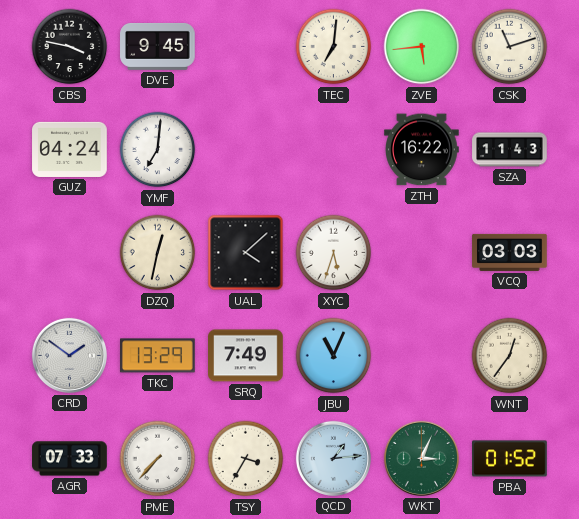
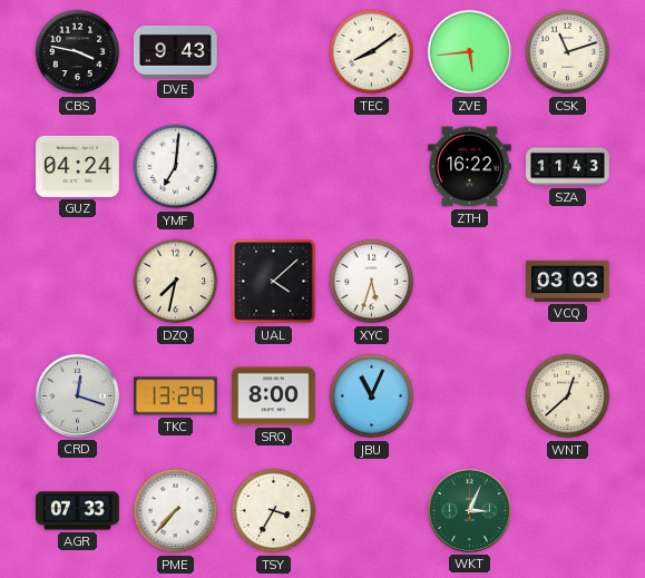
DVE: 9:45 -> 9:43
TEC: 7:01 -> 8:09
DZQ: 12:32 -> 7:32
CRD: 1:51 -> 12:18
SRQ: 7:49 -> 8:00
WNT: 12:36 -> 12:38
QCD: 1:14 -> none
PBA: 01:52 -> none
